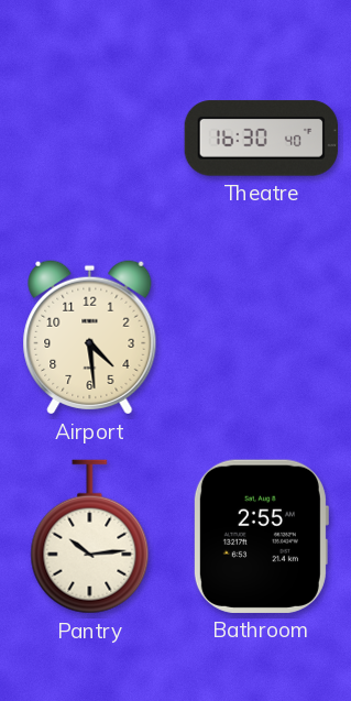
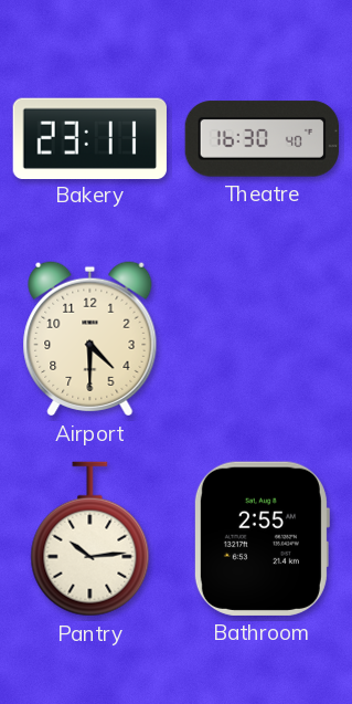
Bakery: none -> 23:11
Airport: 4:29 -> 4:30
